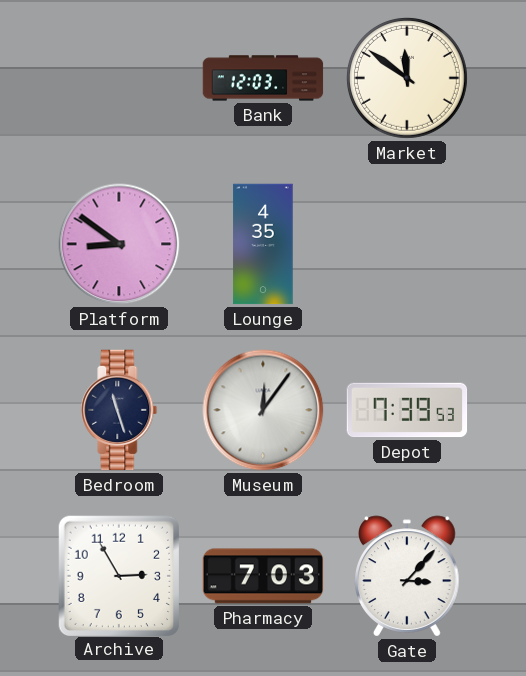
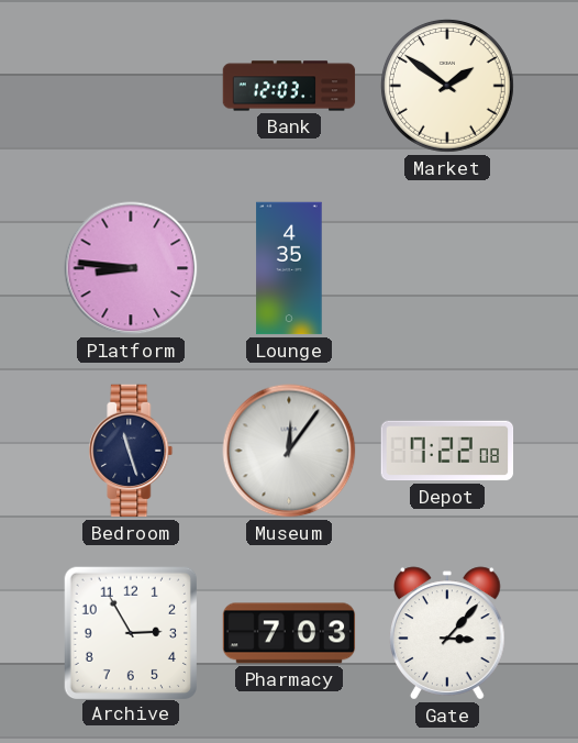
Market: 11:51 -> 1:51
Platform: 8:51 -> 8:46
Depot: 7:39 -> 7:22
